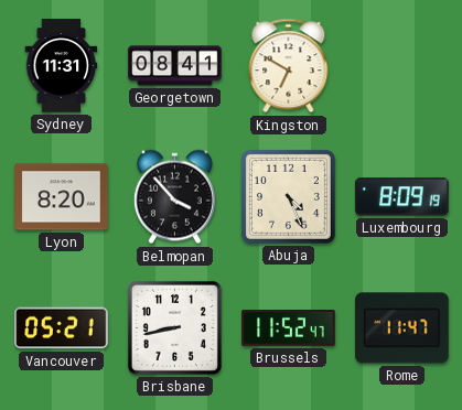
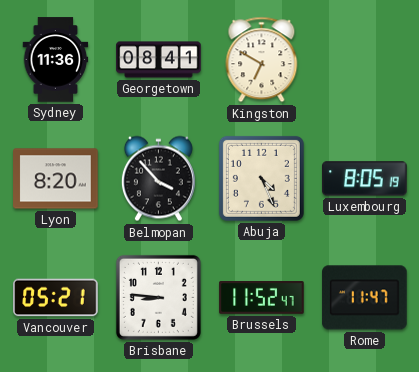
Sydney: 11:31 -> 11:36
Luxembourg: 8:09 -> 8:05
Brisbane: 8:43 -> 8:46
